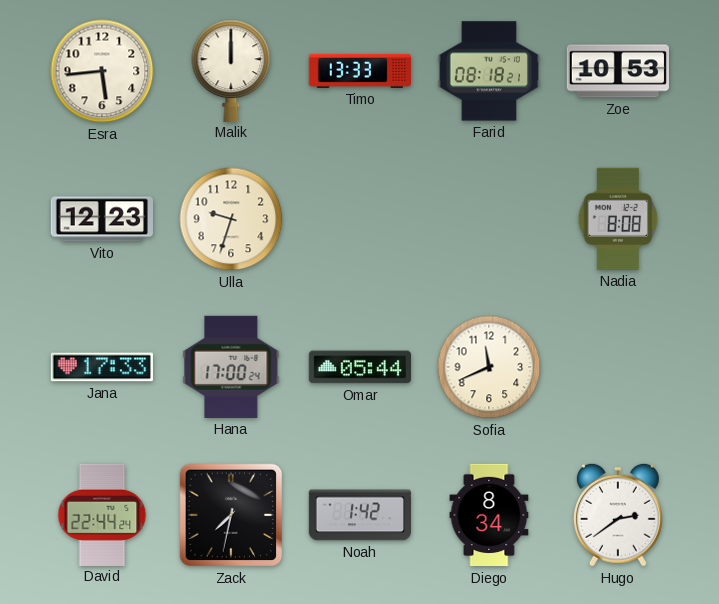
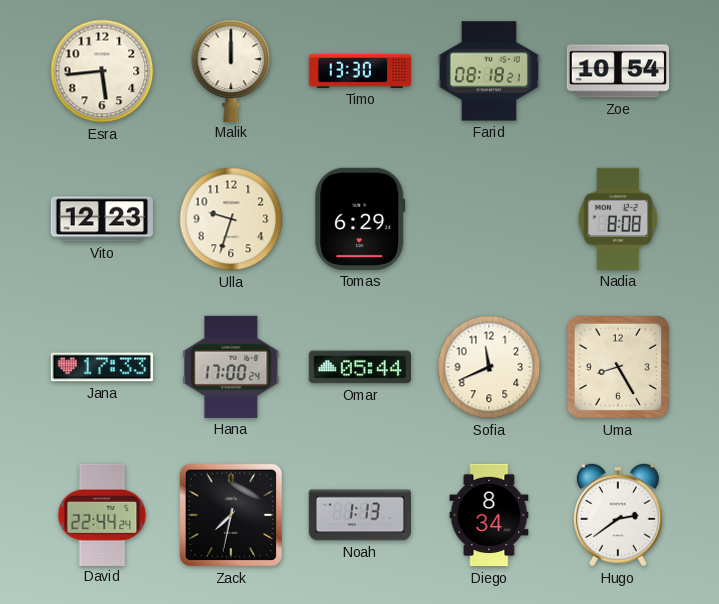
Timo: 13:33 -> 13:30
Zoe: 10:53 -> 10:54
Tomas: none -> 6:29
Uma: none -> 8:25
Noah: 1:42 -> 1:13
